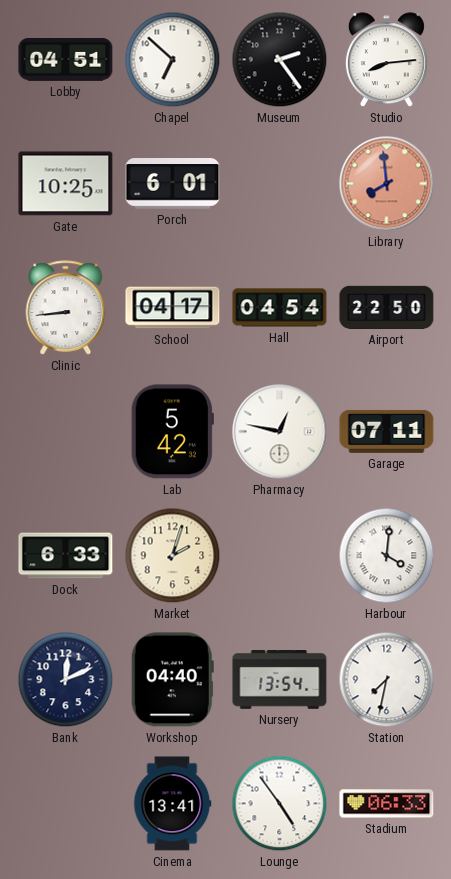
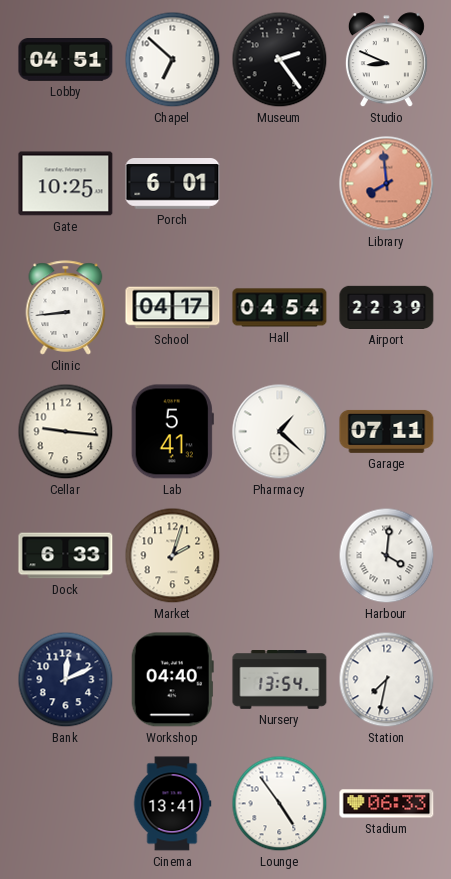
Studio: 8:14 -> 8:49
Airport: 22:50 -> 22:39
Cellar: none -> 9:16
Lab: 5:42 -> 5:41
Pharmacy: 12:47 -> 1:22
